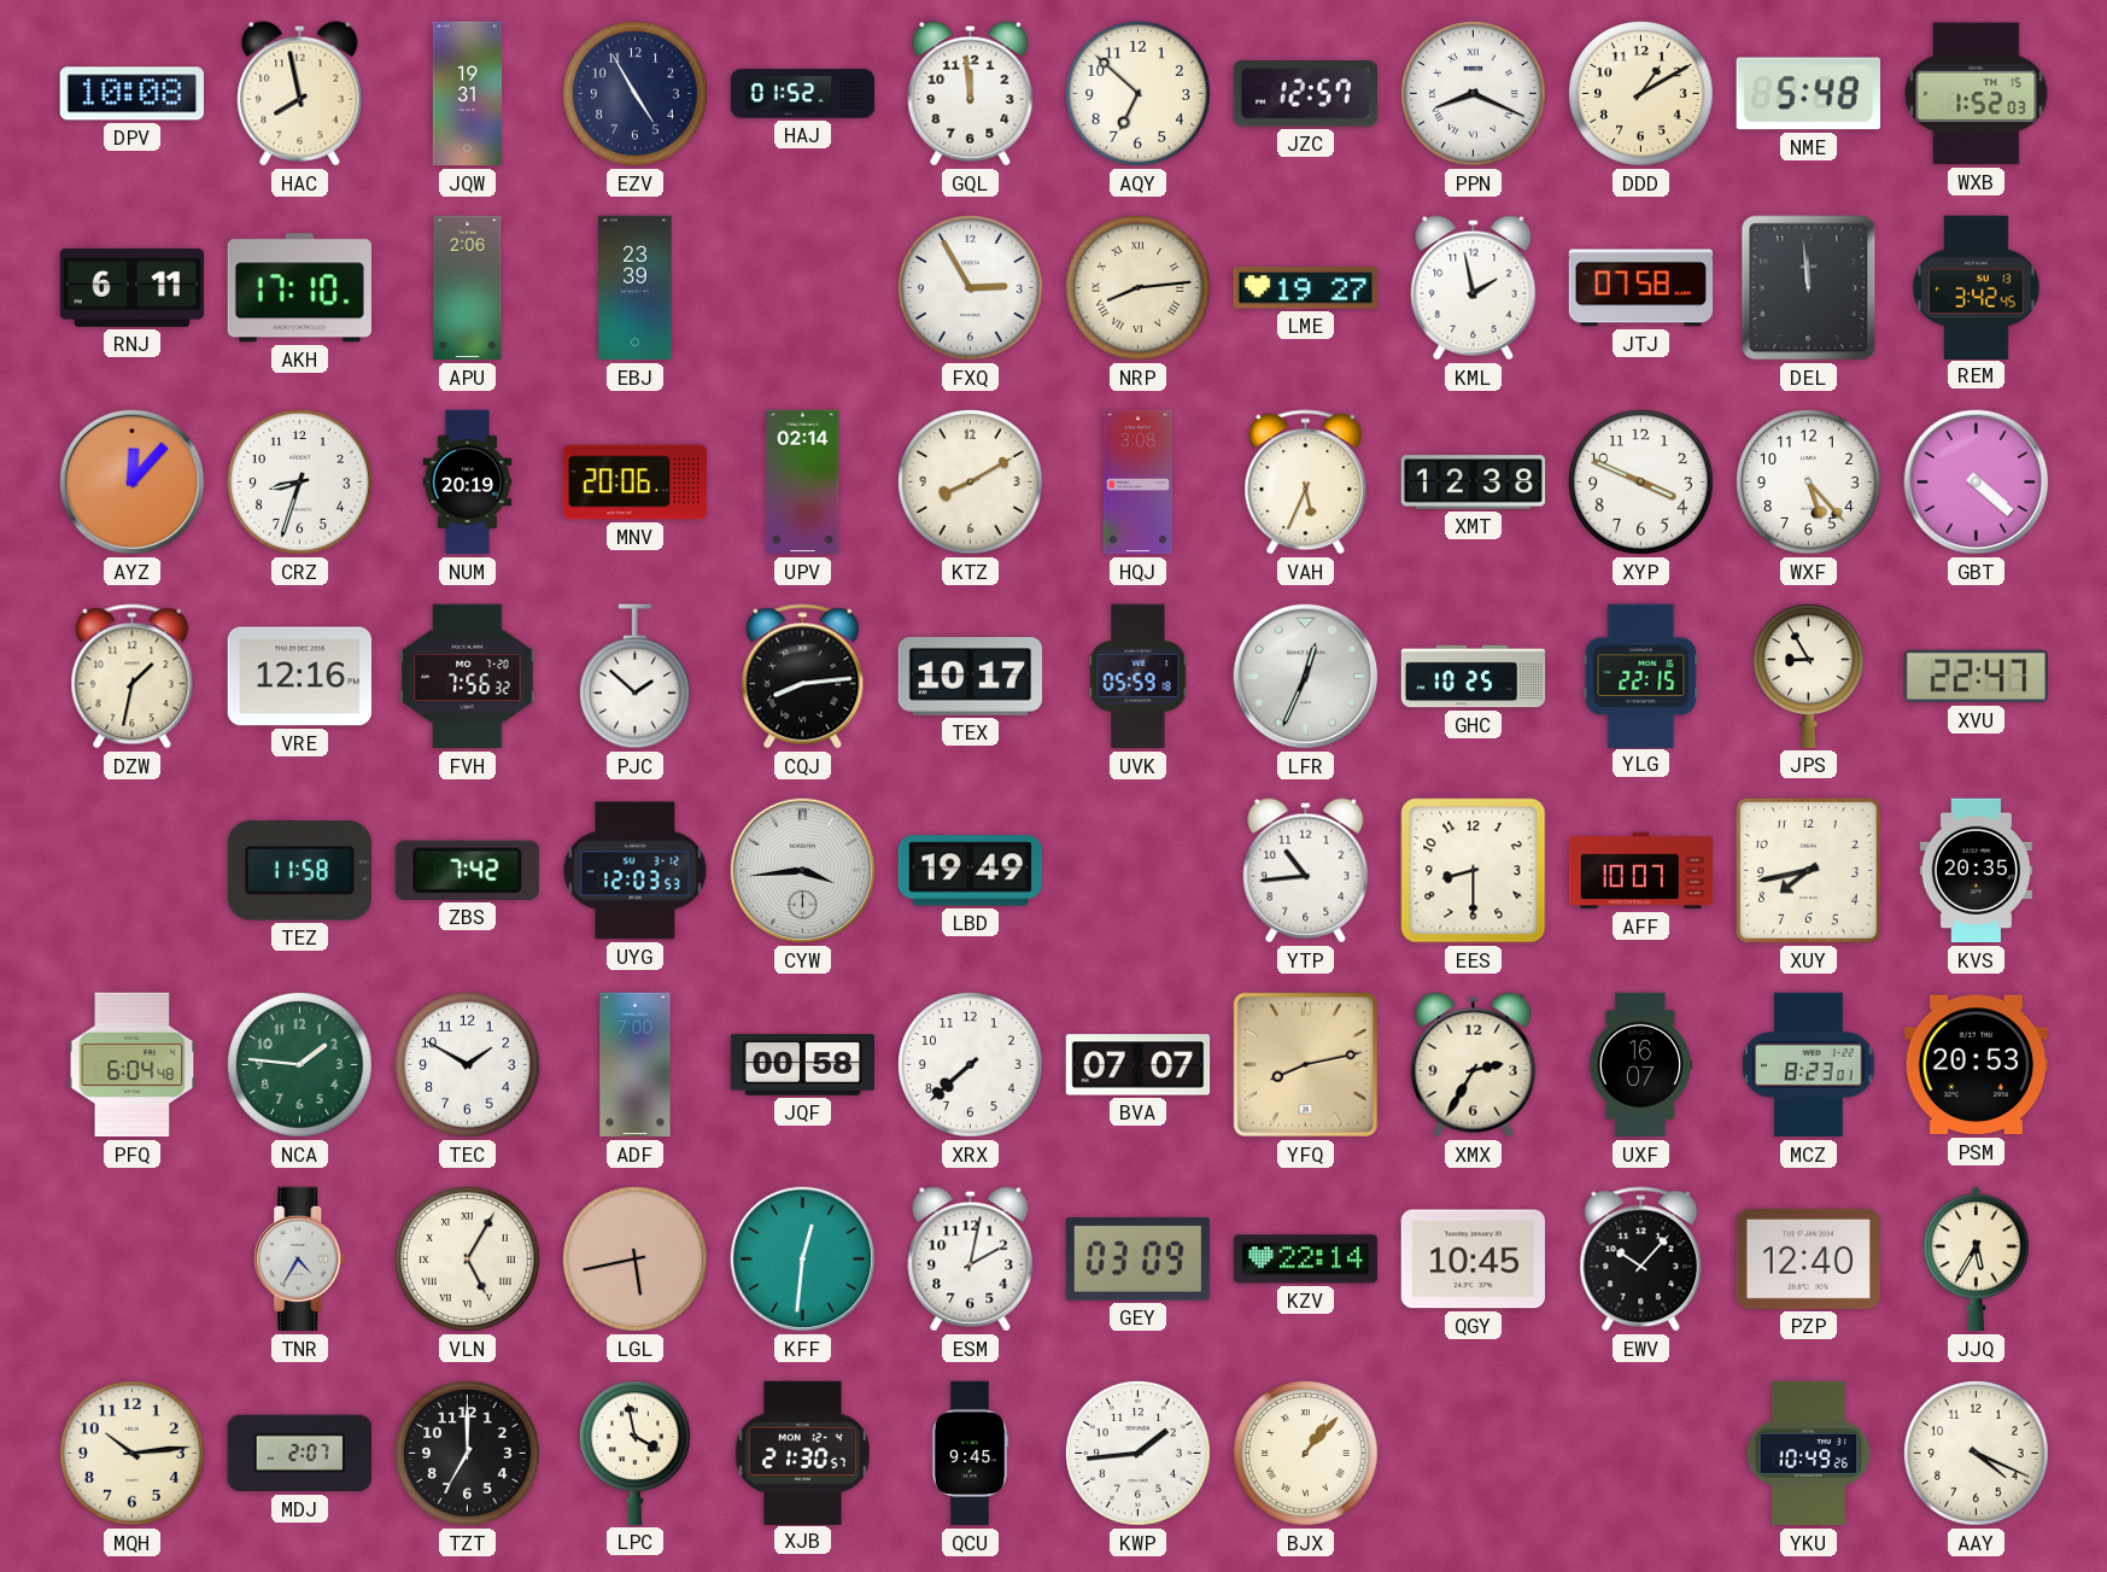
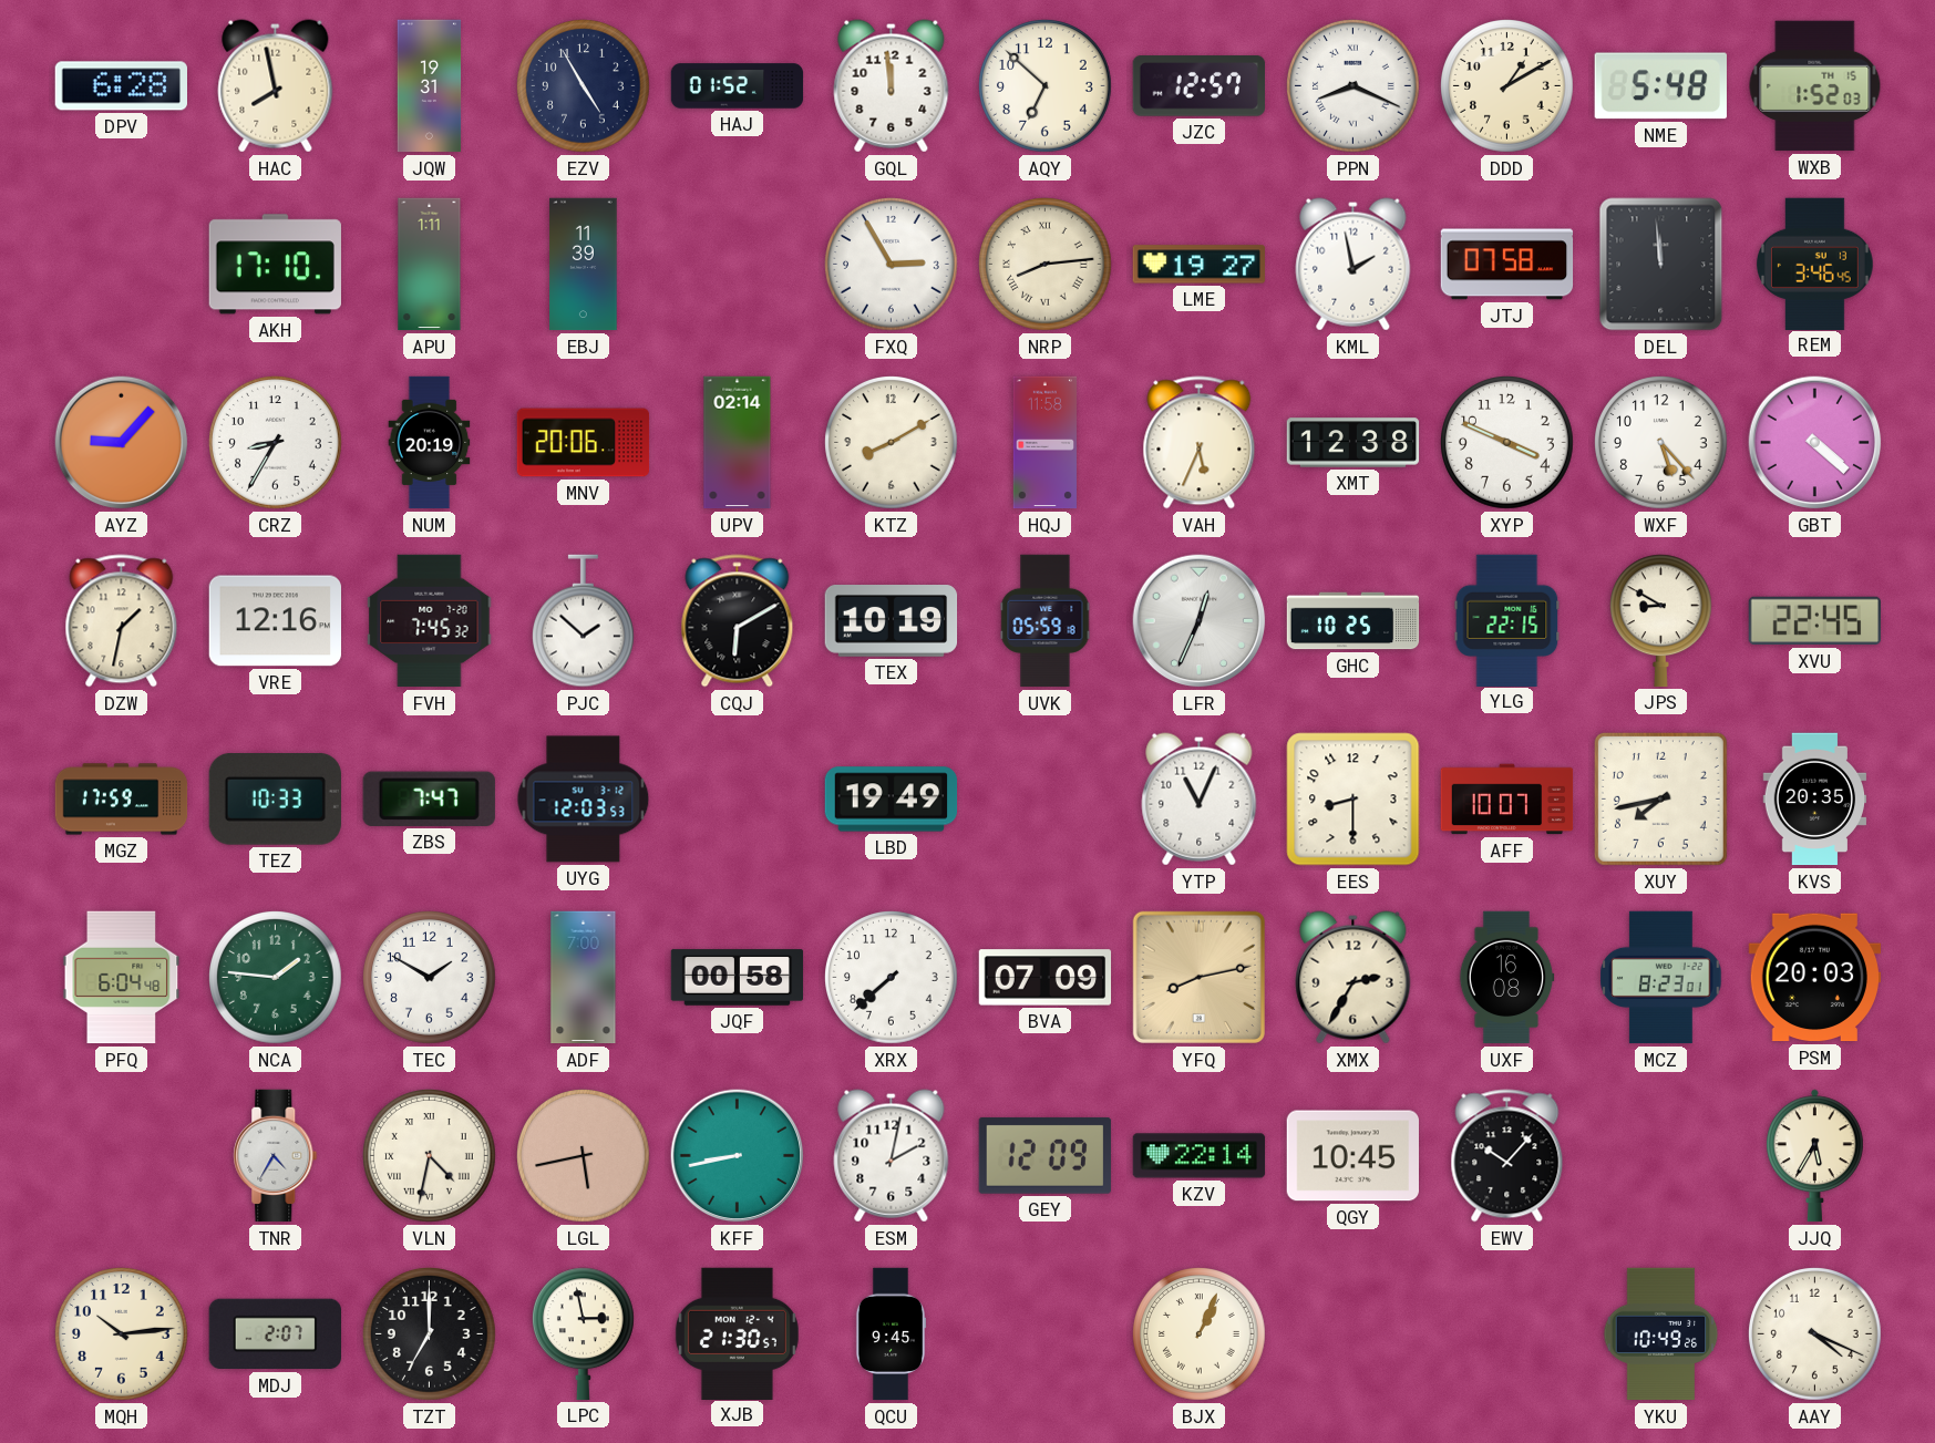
DPV: 10:08 -> 6:28
RNJ: 6:11 -> none
APU: 2:06 -> 1:11
EBJ: 23:39 -> 11:39
REM: 3:42 -> 3:46
AYZ: 12:07 -> 9:07
CRZ: 8:33 -> 8:35
HQJ: 3:08 -> 11:58
FVH: 7:56 -> 7:45
CQJ: 8:14 -> 6:10
TEX: 10:17 -> 10:19
JPS: 8:55 -> 8:50
XVU: 22:47 -> 22:45
MGZ: none -> 17:59
TEZ: 11:58 -> 10:33
ZBS: 7:42 -> 7:47
CYW: 3:44 -> none
YTP: 10:44 -> 11:04
BVA: 07:07 -> 07:09
UXF: 16:07 -> 16:08
PSM: 20:53 -> 20:03
VLN: 5:05 -> 4:32
KFF: 12:31 -> 8:43
GEY: 03:09 -> 12:09
PZP: 12:40 -> none
LPC: 3:58 -> 2:58
KWP: 1:44 -> none
BJX: 1:07 -> 1:04
